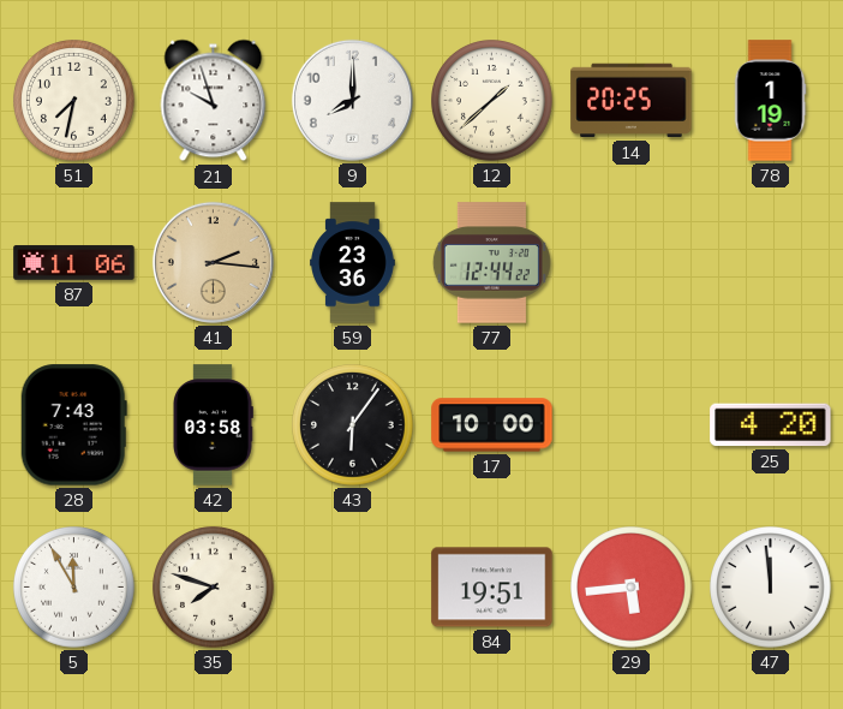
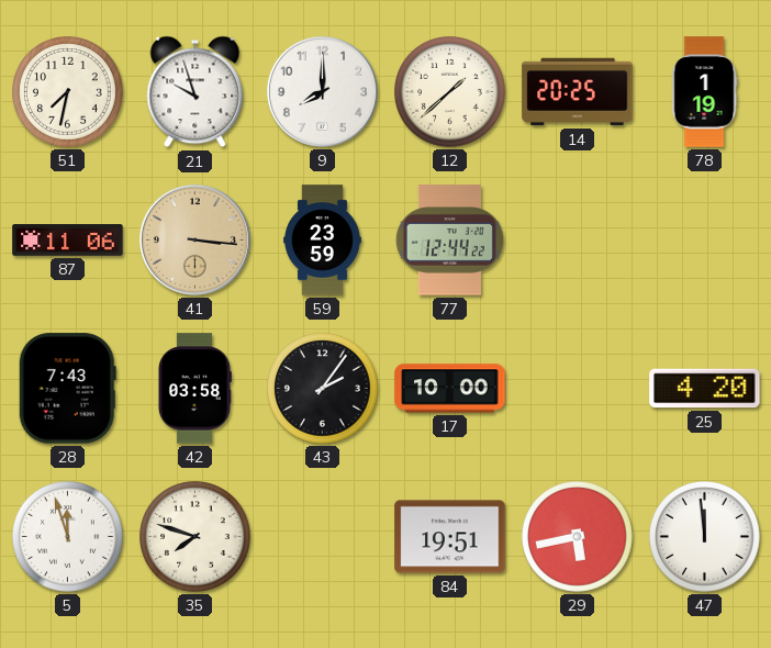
41: 2:16 -> 3:16
59: 23:36 -> 23:59
43: 6:06 -> 2:06
5: 11:55 -> 11:57
29: 5:44 -> 5:43
